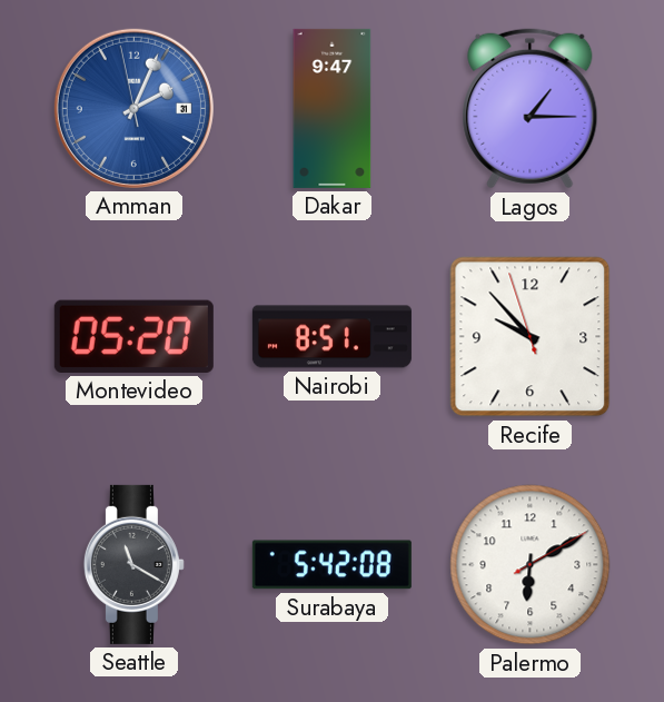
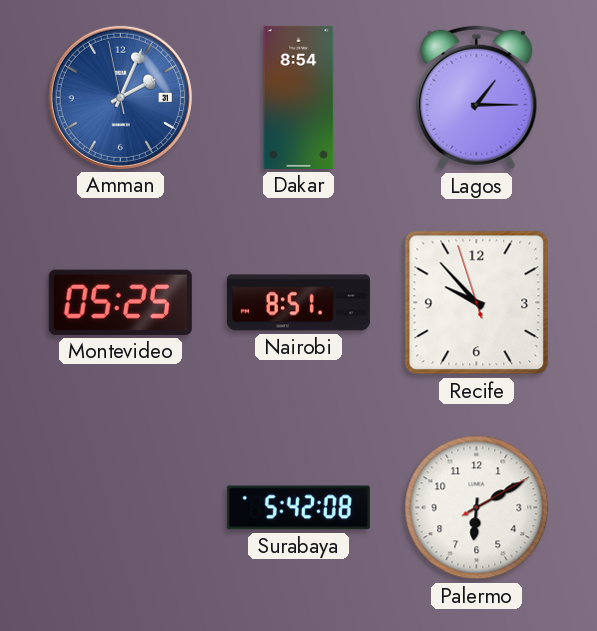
Dakar: 9:47 -> 8:54
Montevideo: 05:20 -> 05:25
Seattle: 11:20 -> none
